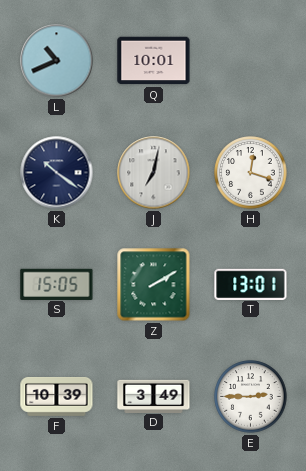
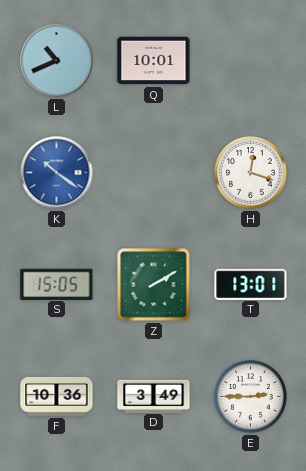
K dial: navy -> blue
J: 7:02 -> none
F: 10:39 -> 10:36
